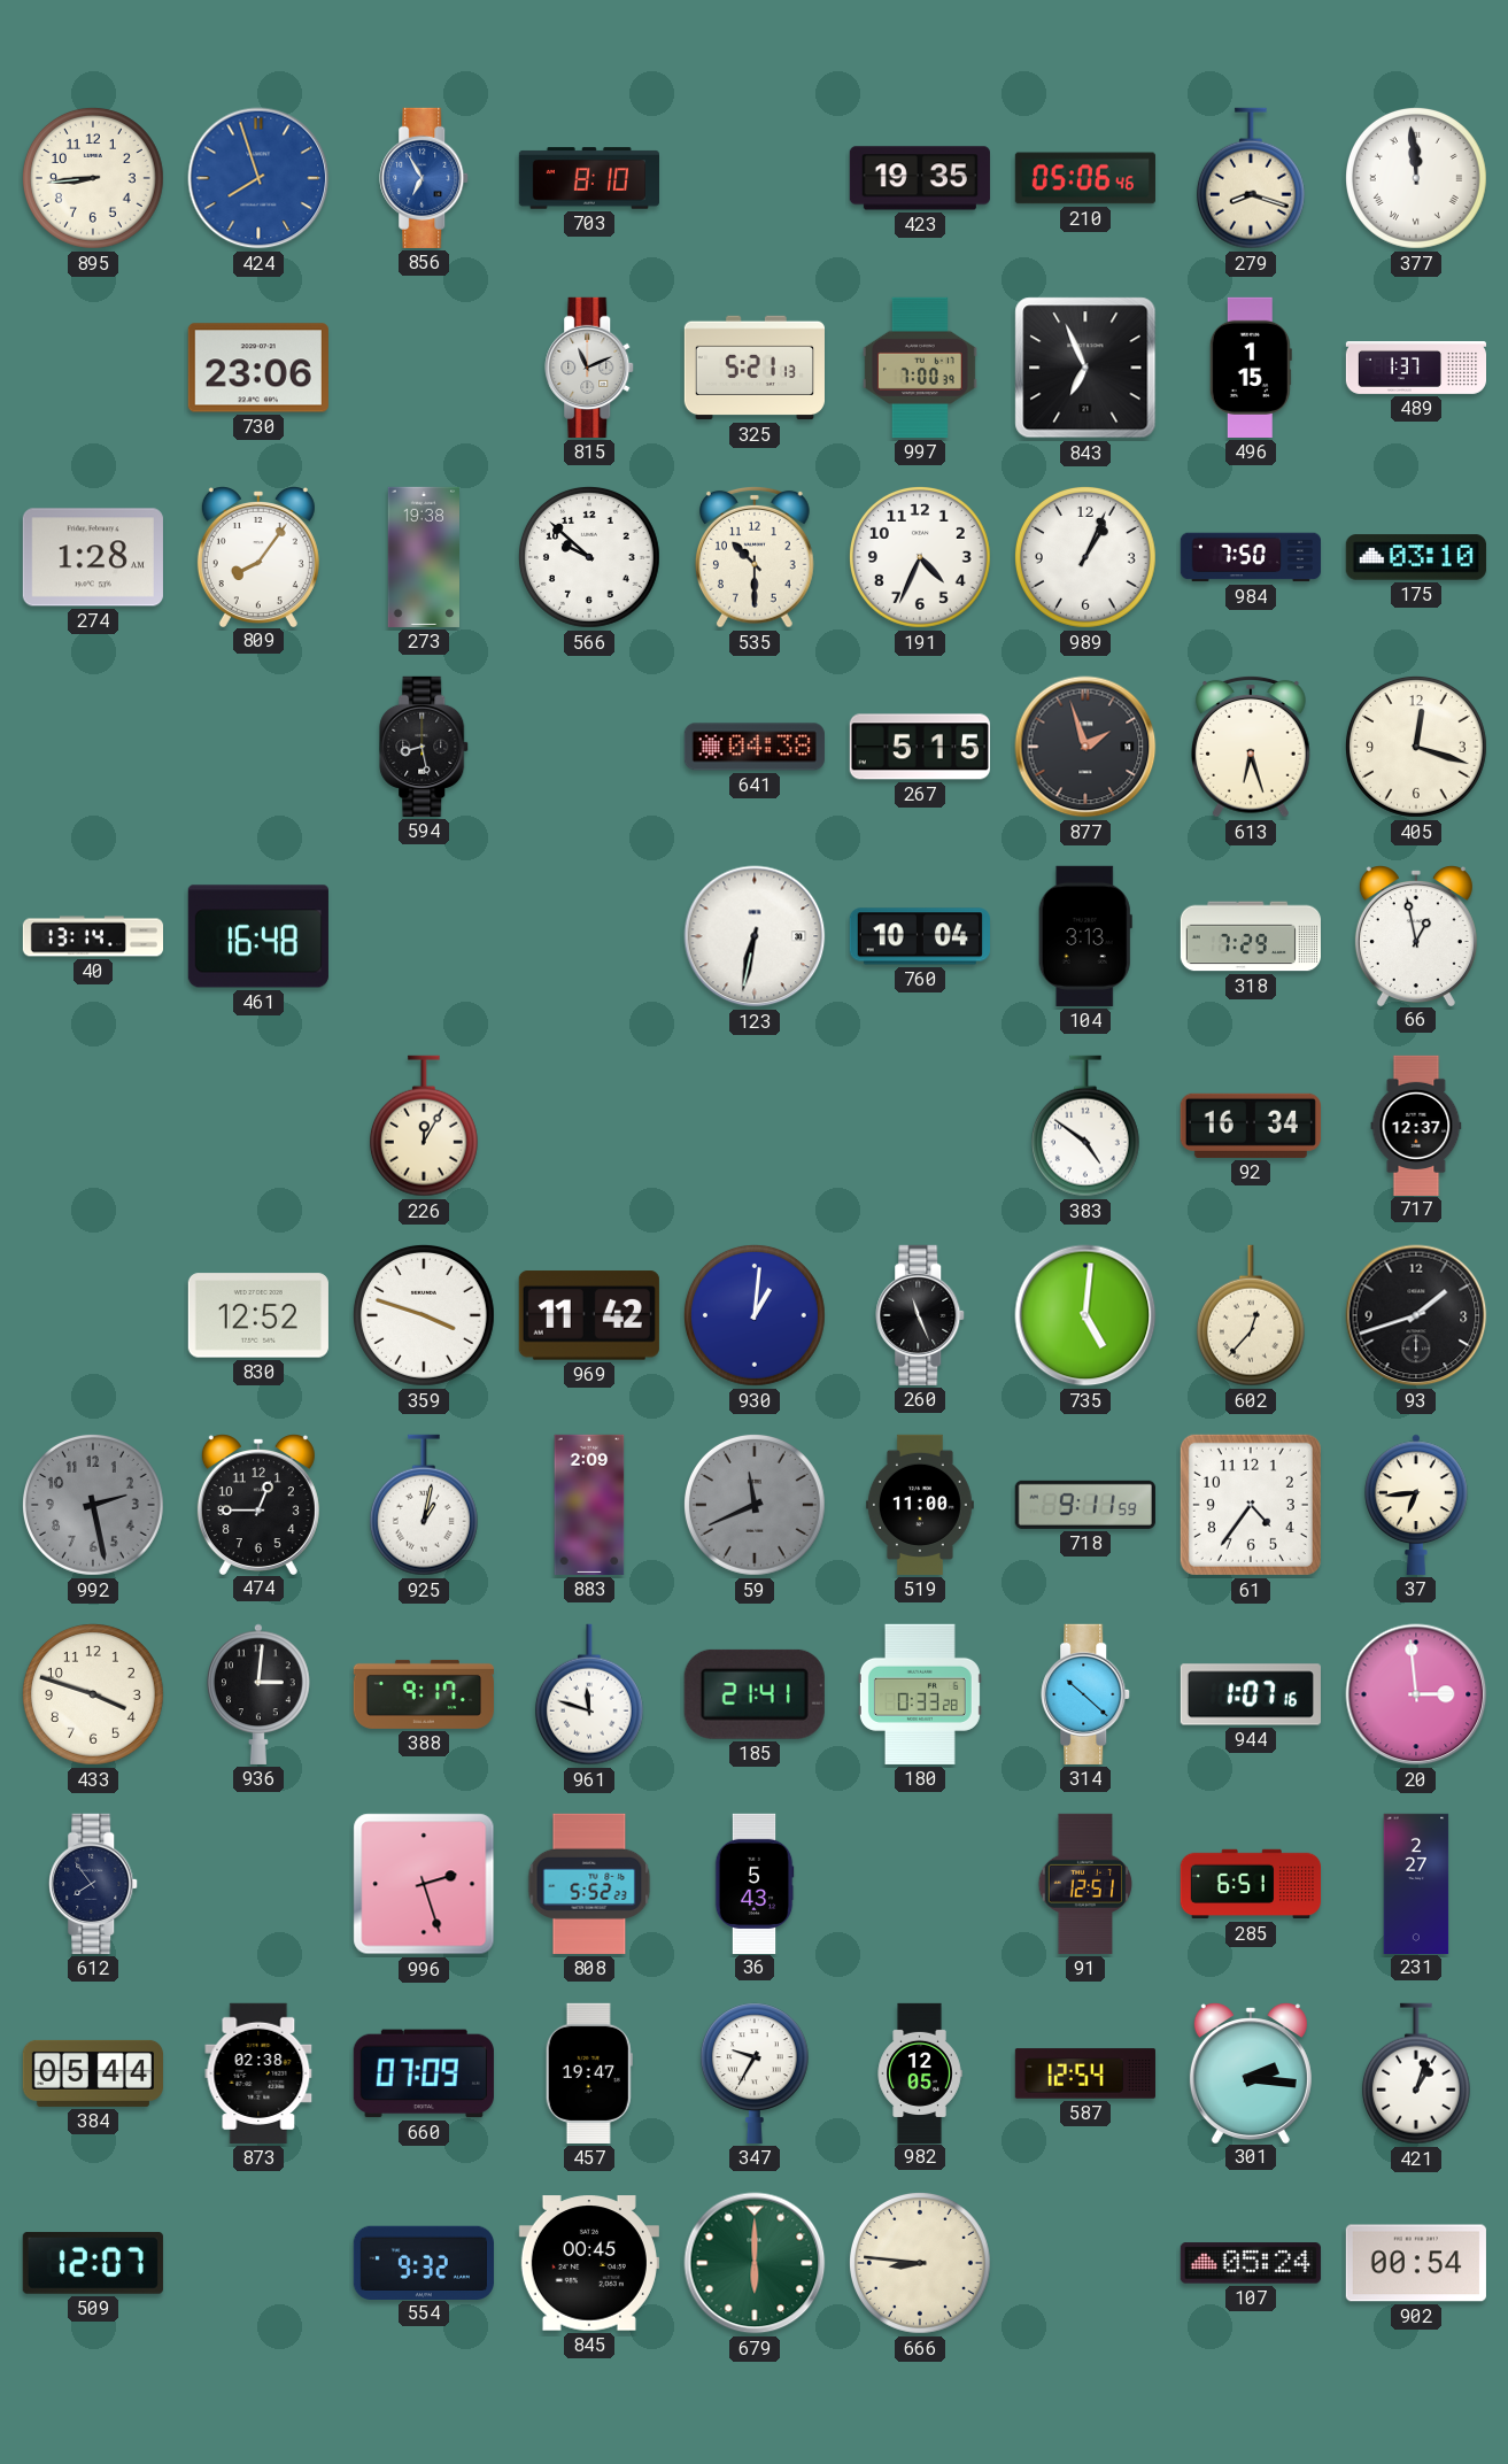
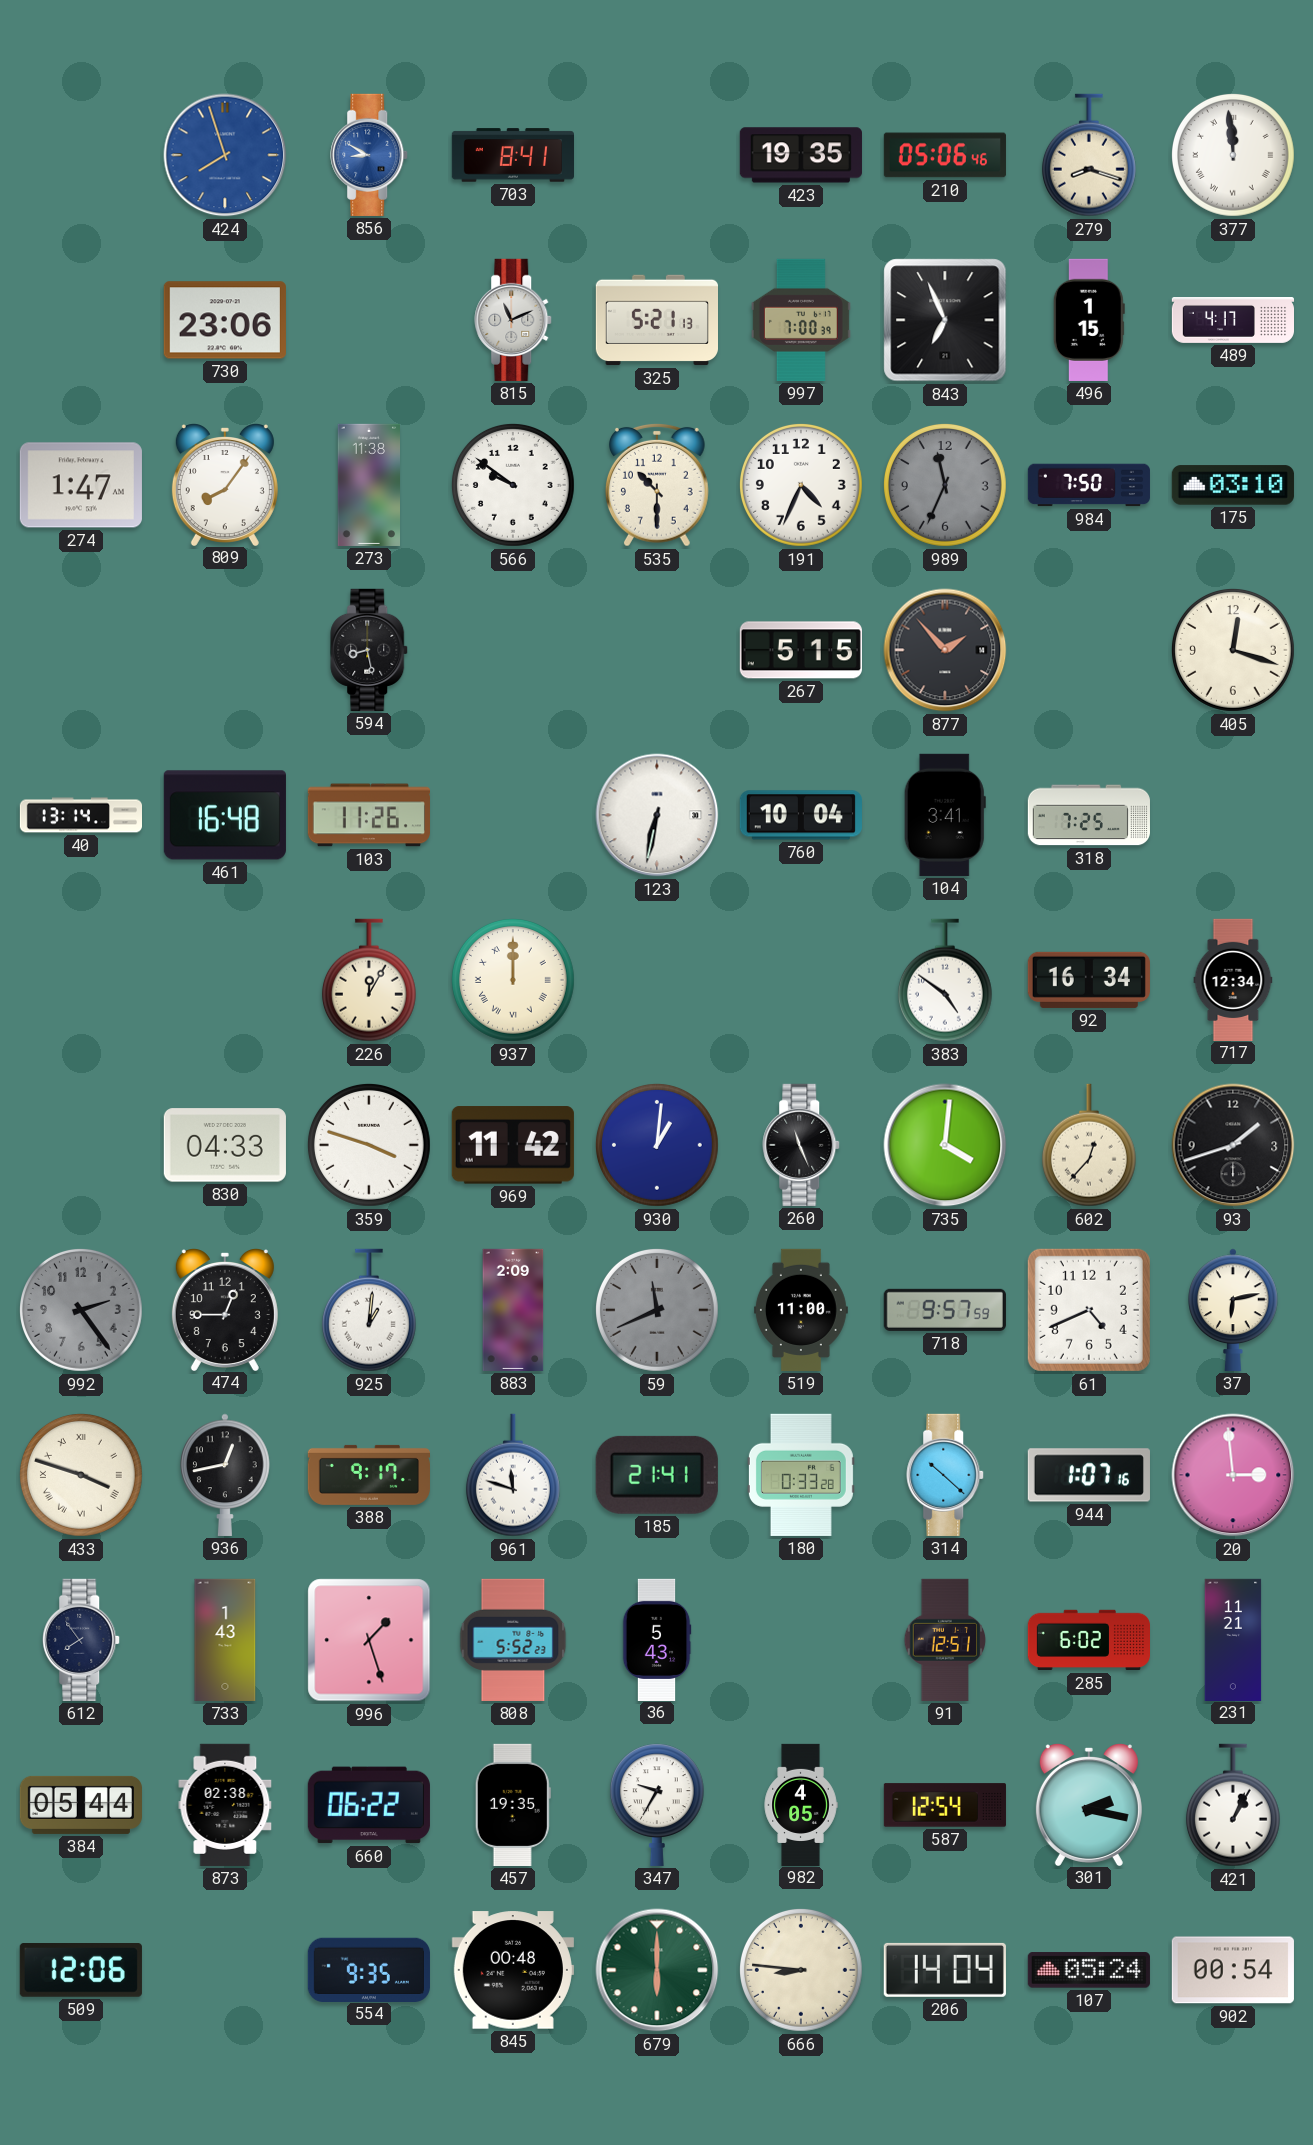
895: 8:44 -> none
856: 6:55 -> 8:50
703: 8:10 -> 8:41
489: 1:37 -> 4:17
274: 1:28 -> 1:47
273: 19:38 -> 11:38
566: 9:52 -> 9:51
989: 1:04 -> 11:34
989 dial: white -> grey
641: 04:38 -> none
877: 1:57 -> 1:53
613: 6:27 -> none
103: none -> 11:26
104: 3:13 -> 3:41
318: 7:29 -> 7:25
66: 12:58 -> none
937: none -> 12:00
717: 12:37 -> 12:34
830: 12:52 -> 04:33
735: 5:01 -> 4:01
992: 2:28 -> 2:24
925: 1:02 -> 1:01
718: 9:11 -> 9:57
61: 4:36 -> 4:41
37: 6:44 -> 6:13
433 numerals: Arabic -> Roman
936: 3:01 -> 12:43
733: none -> 1:43
996: 2:27 -> 1:27
285: 6:51 -> 6:02
231: 2:27 -> 11:21
660: 07:09 -> 06:22
457: 19:47 -> 19:35
982: 12:05 -> 4:05
301: 2:16 -> 2:17
421: 1:03 -> 1:04
509: 12:07 -> 12:06
554: 9:32 -> 9:35
845: 00:45 -> 00:48
206: none -> 14:04
